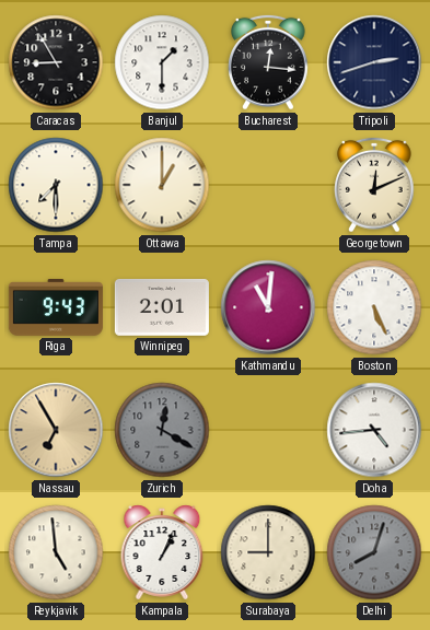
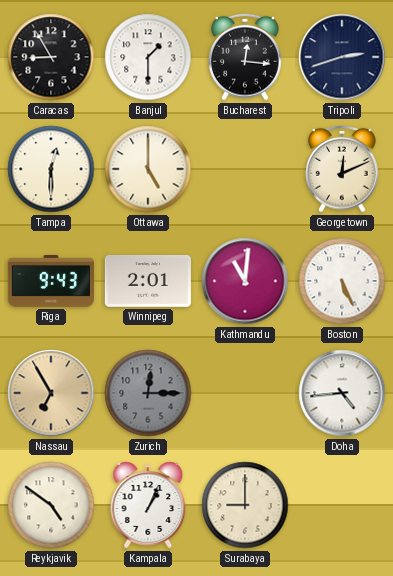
Tampa: 7:30 -> 12:30
Ottawa: 1:00 -> 5:00
Zurich: 12:20 -> 12:15
Reykjavik: 4:59 -> 4:51
Delhi: 8:03 -> none
